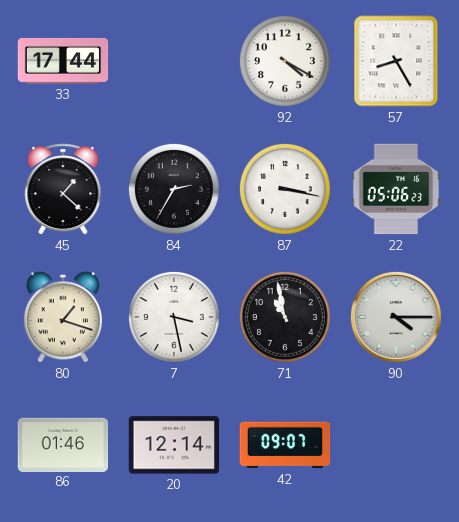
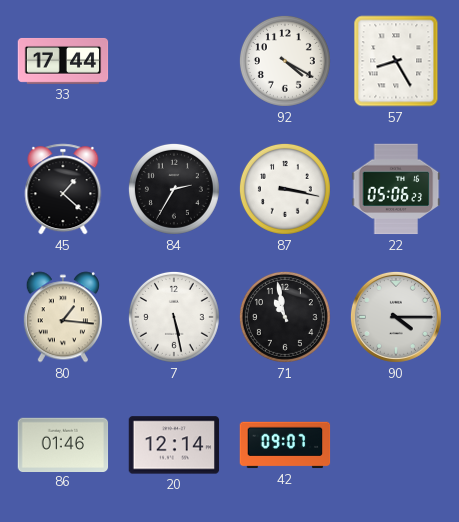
80: 1:18 -> 1:16
7: 3:28 -> 5:28
